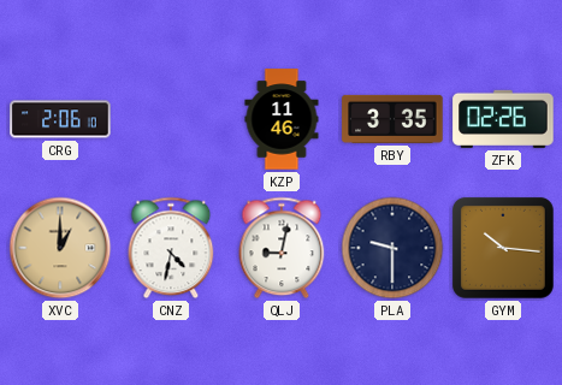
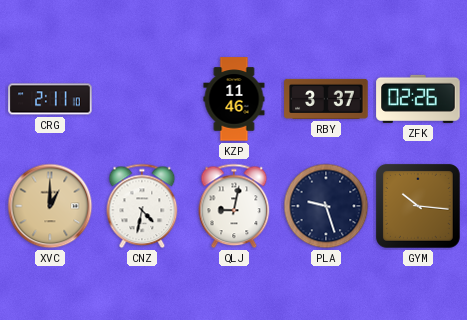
CRG: 2:06 -> 2:11
RBY: 3:35 -> 3:37
PLA: 9:30 -> 9:27
